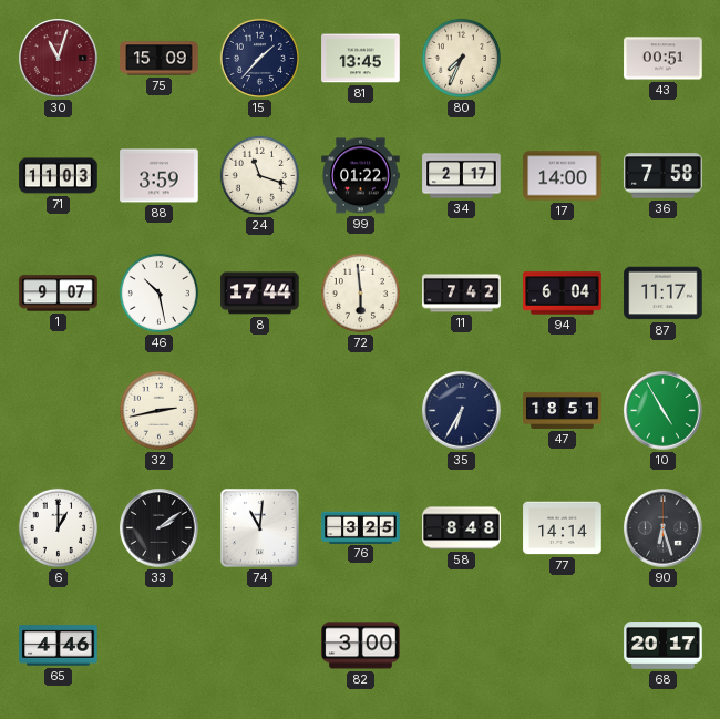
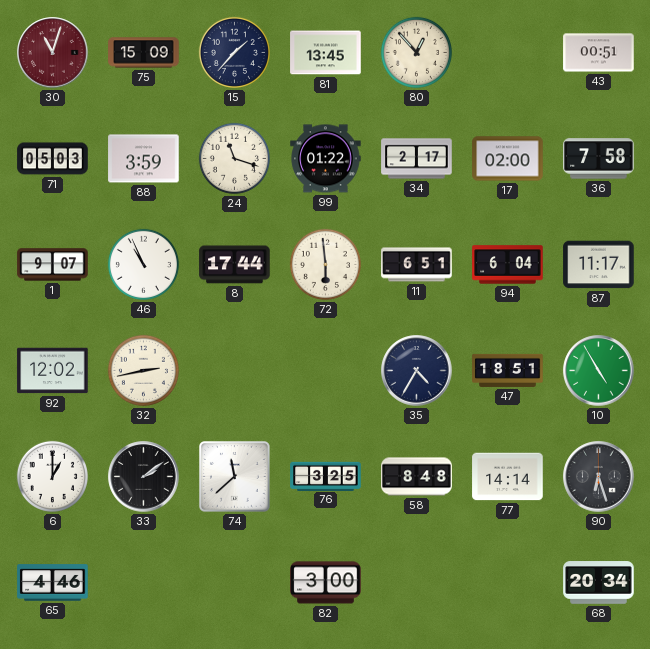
80: 7:34 -> 12:53
71: 11:03 -> 05:03
17: 14:00 -> 02:00
46: 10:28 -> 10:56
11: 7:42 -> 6:51
92: none -> 12:02
35: 6:35 -> 4:35
74: 11:01 -> 11:38
68: 20:17 -> 20:34
